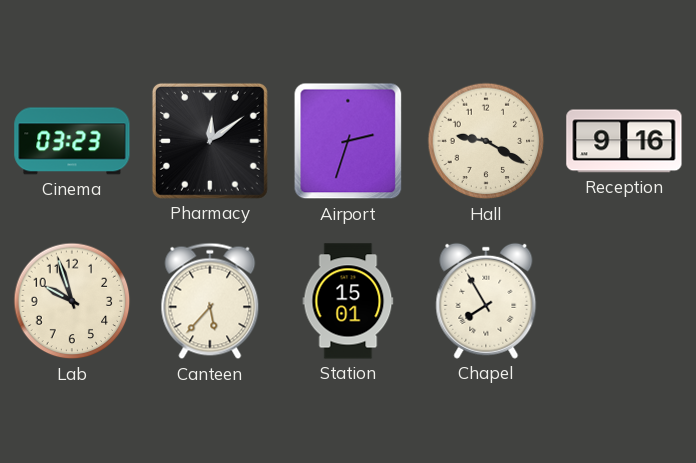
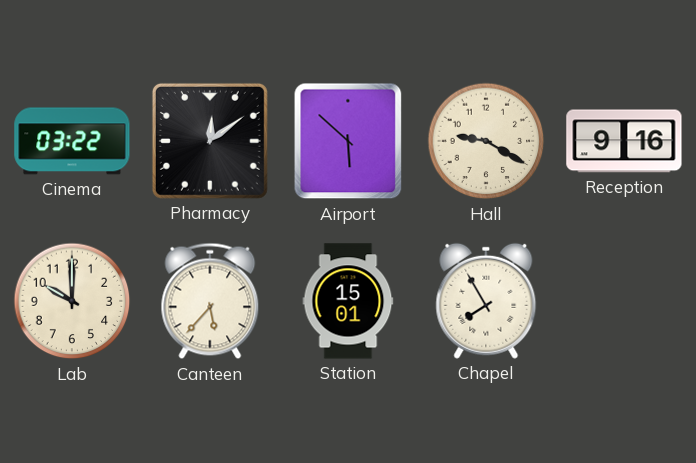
Cinema: 03:23 -> 03:22
Airport: 2:33 -> 5:52
Lab: 9:57 -> 10:00
